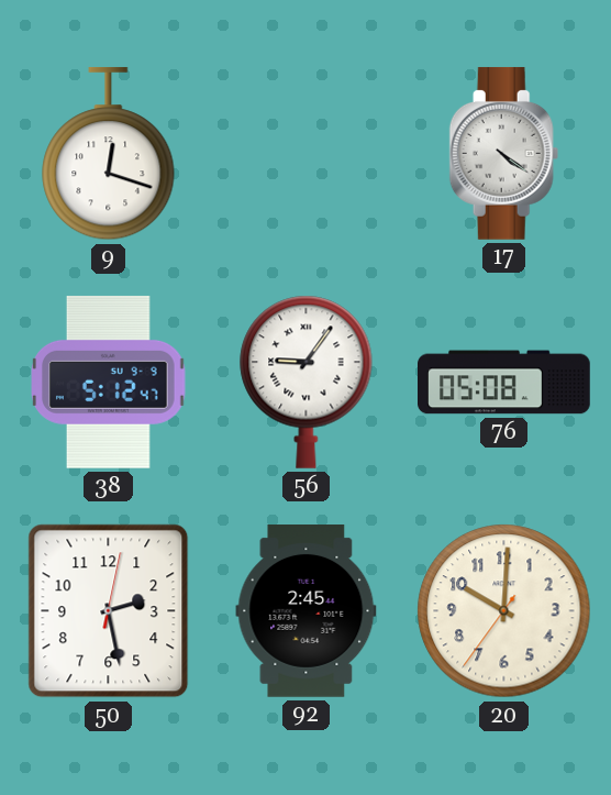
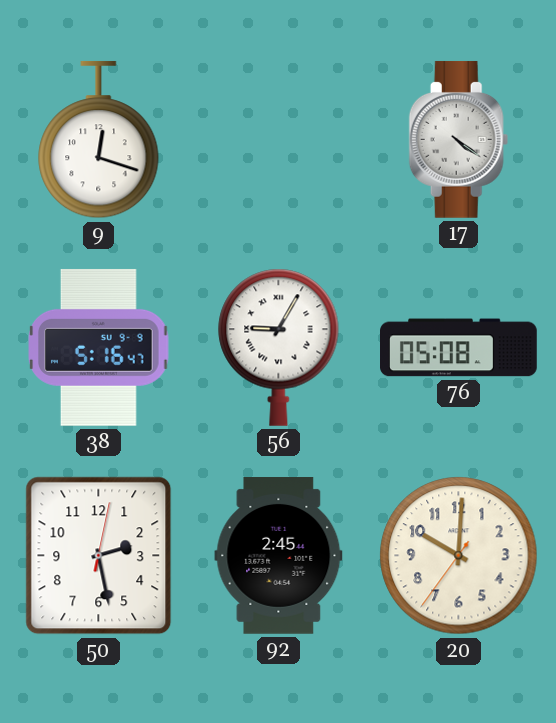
38: 5:12 -> 5:16
56: 9:06 -> 9:05
